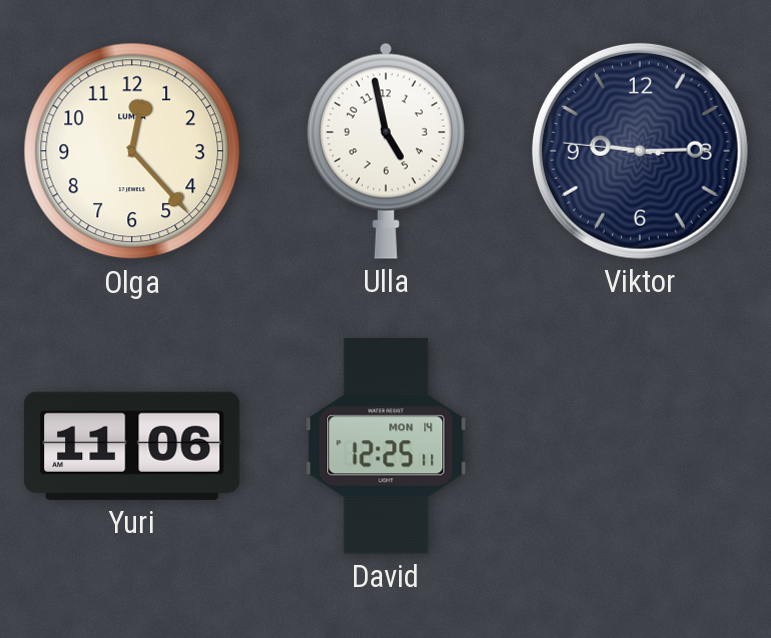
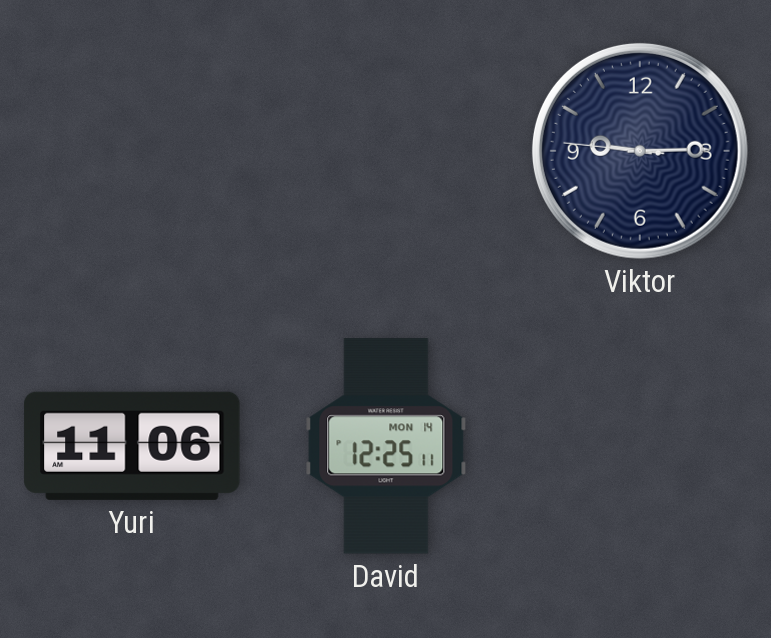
Olga: 12:23 -> none
Ulla: 4:58 -> none
